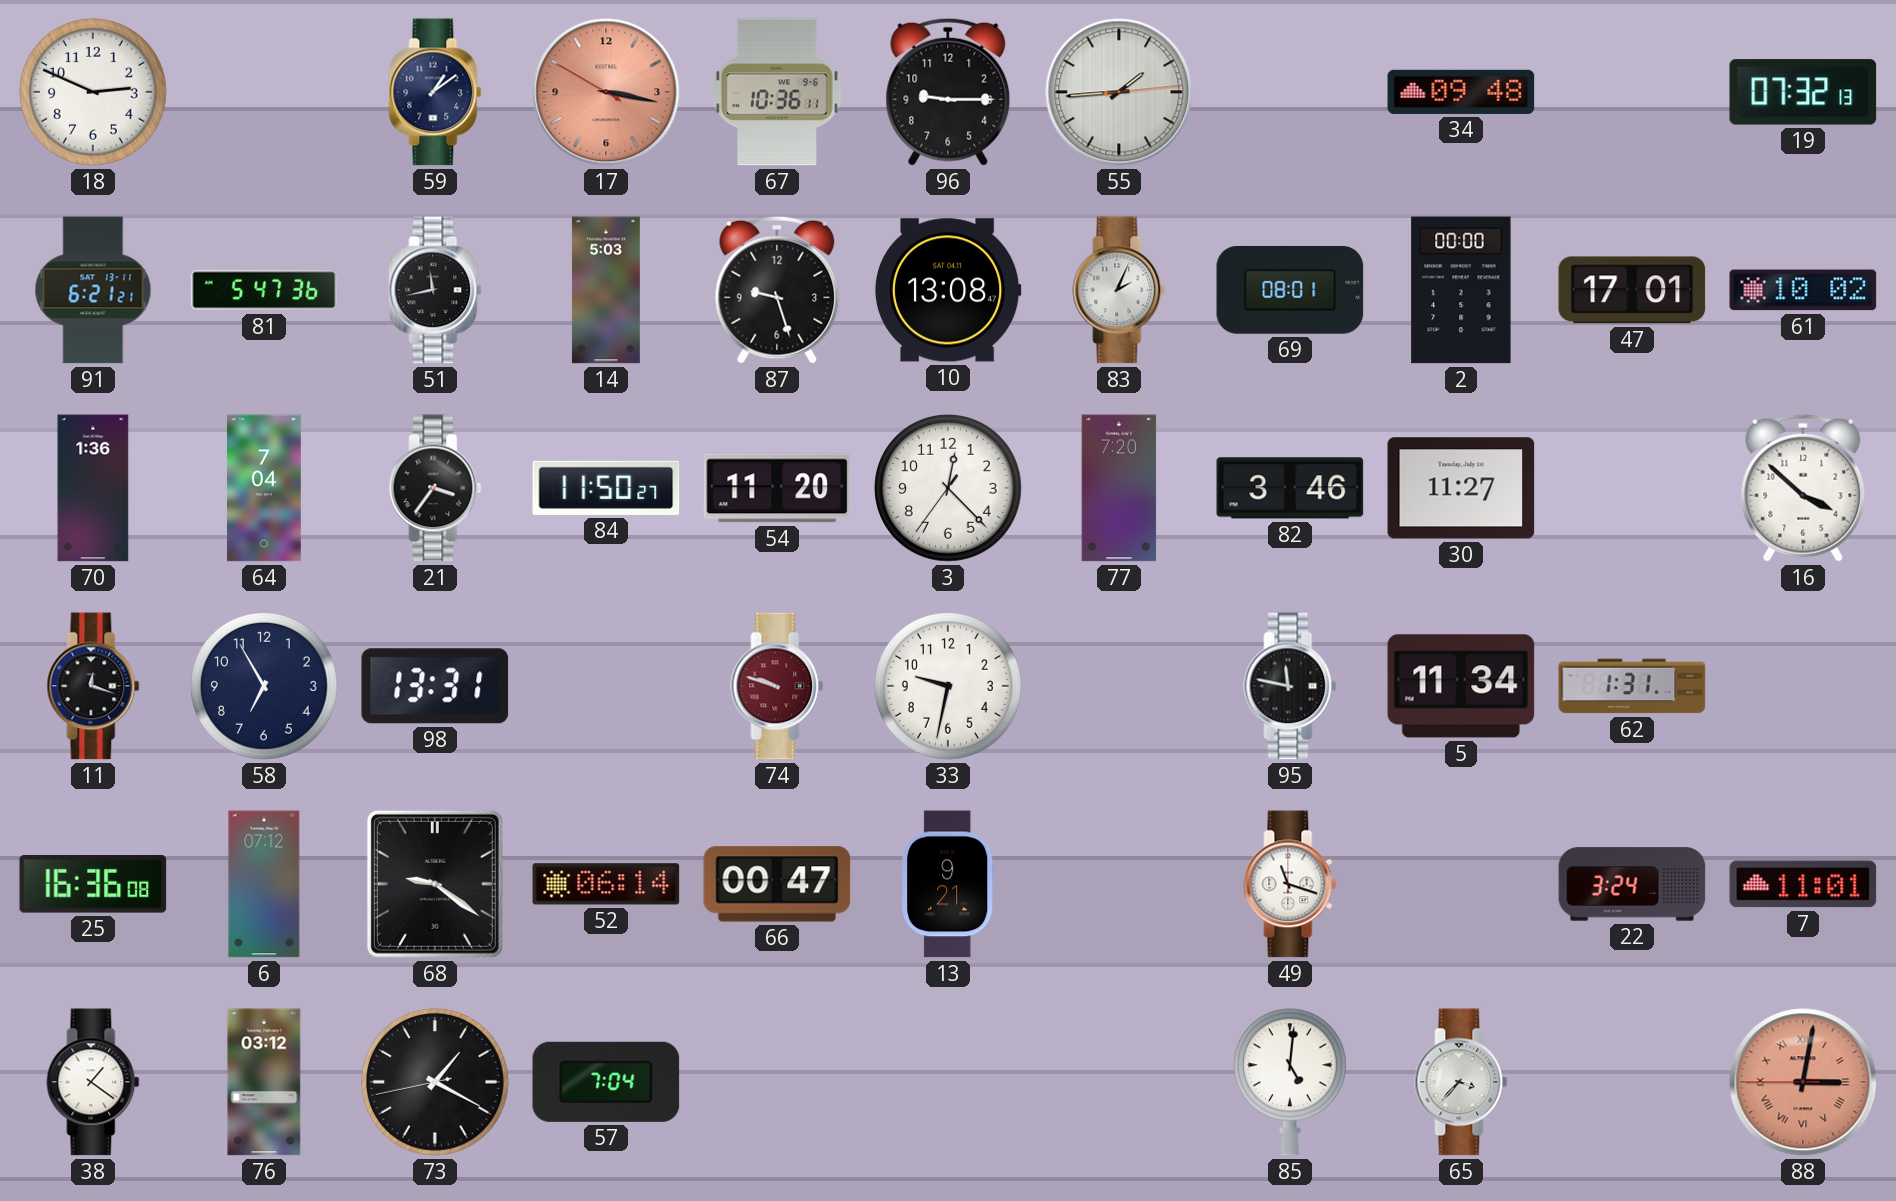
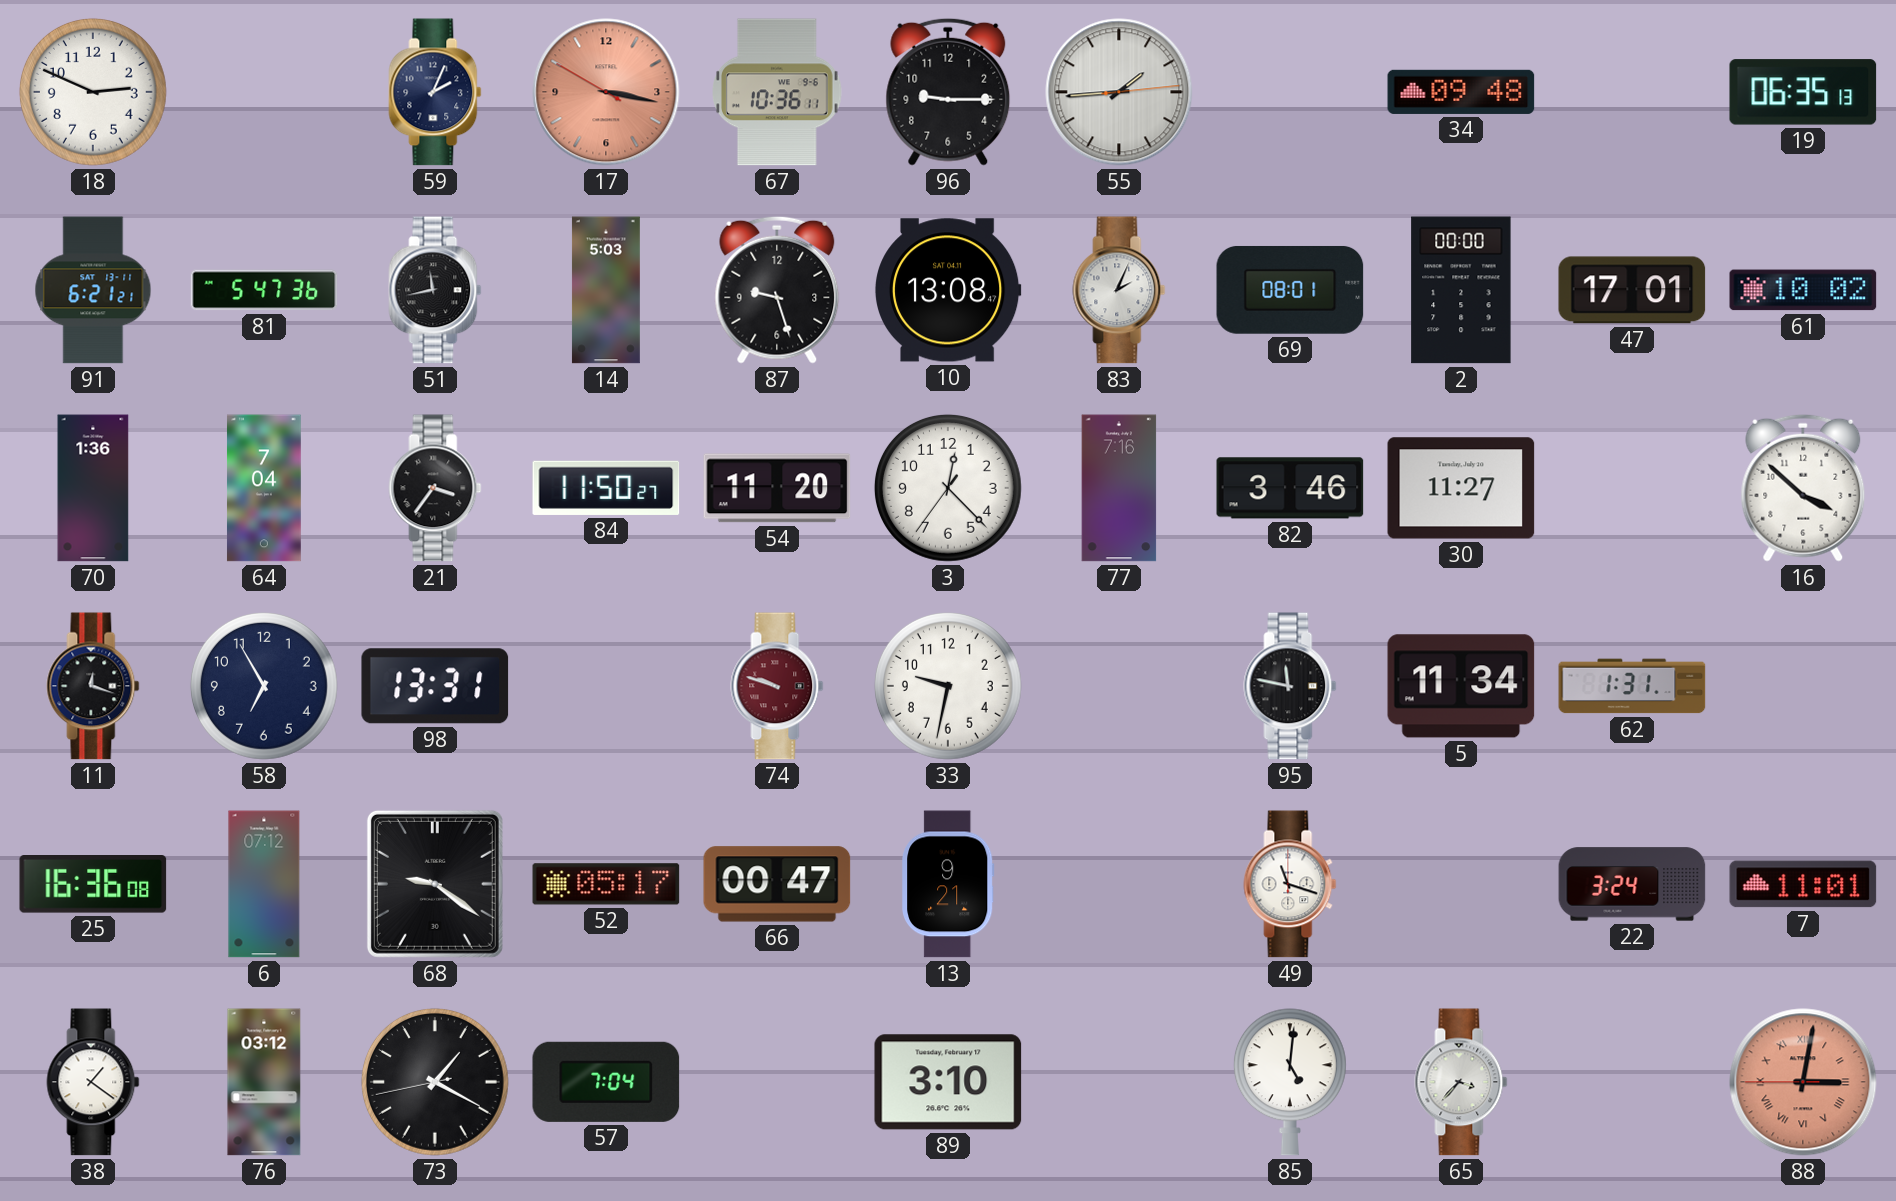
59: 1:09 -> 2:04
19: 07:32 -> 06:35
77: 7:20 -> 7:16
52: 06:14 -> 05:17
89: none -> 3:10
